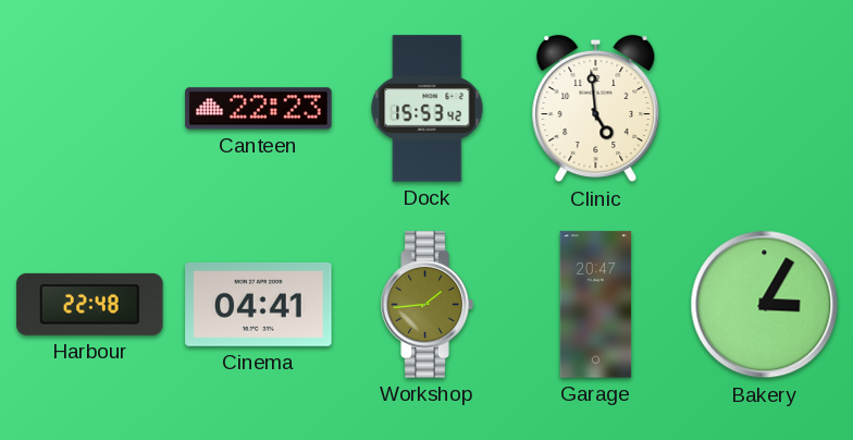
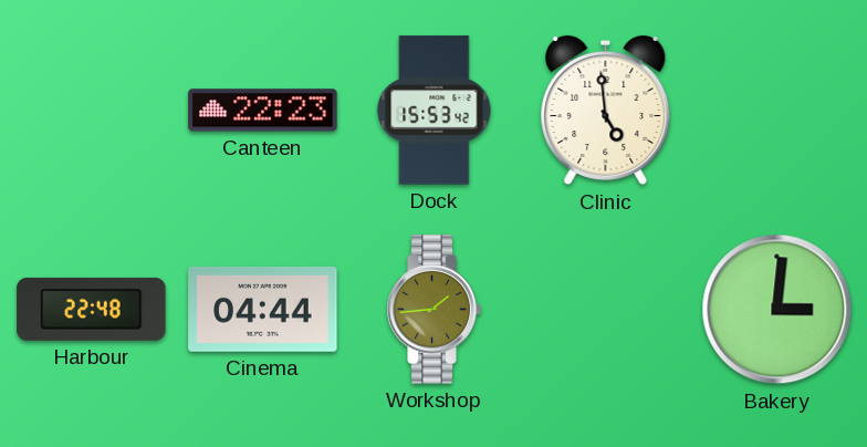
Cinema: 04:41 -> 04:44
Garage: 20:47 -> none
Bakery: 3:05 -> 3:01
